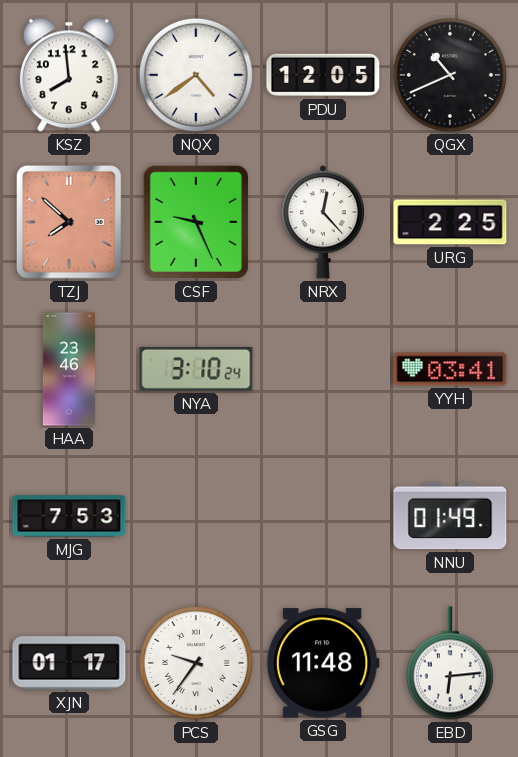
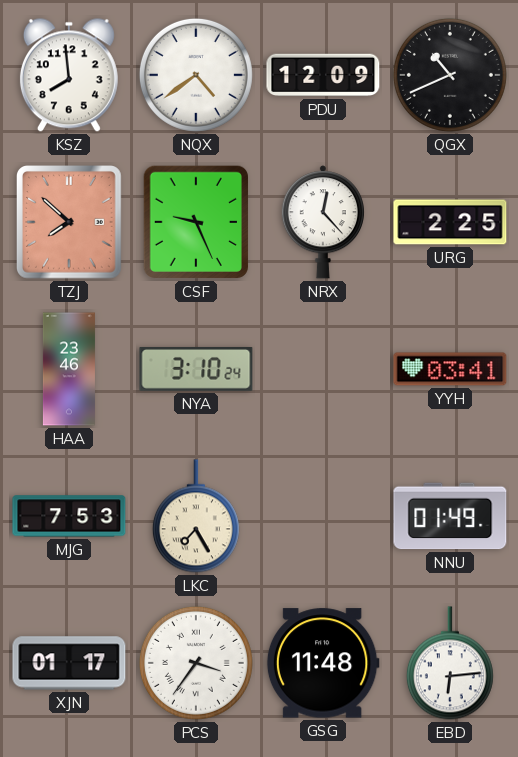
PDU: 12:05 -> 12:09
LKC: none -> 7:25
PCS: 9:36 -> 3:36
